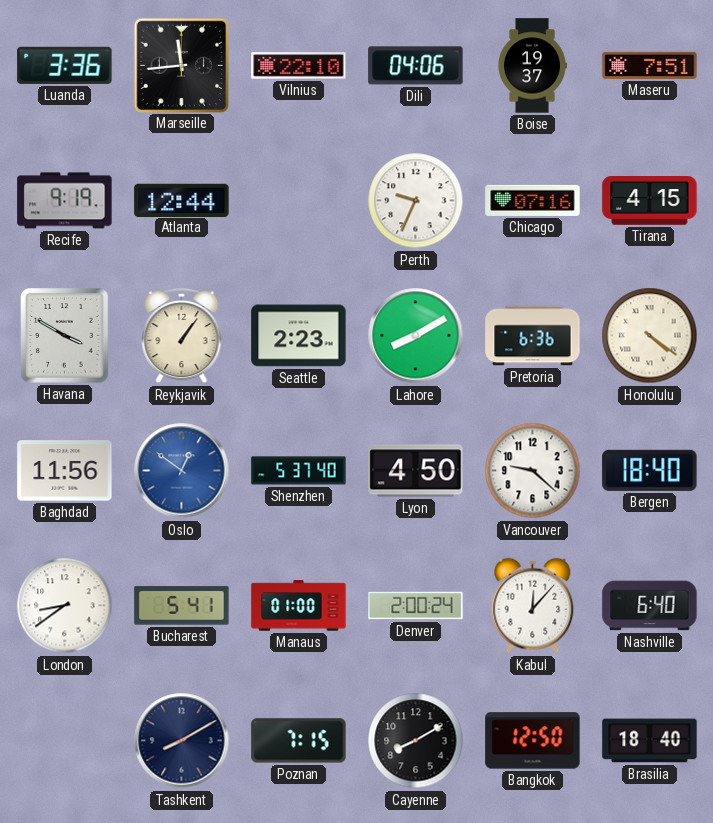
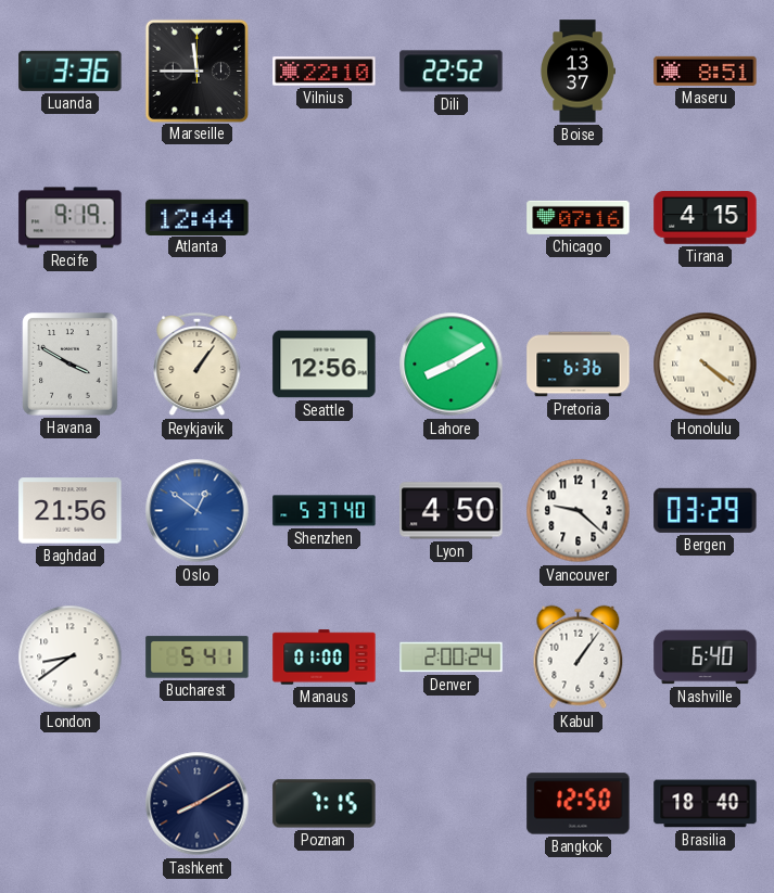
Marseille: 11:44 -> 11:45
Dili: 04:06 -> 22:52
Boise: 19:37 -> 13:37
Maseru: 7:51 -> 8:51
Perth: 9:34 -> none
Seattle: 2:23 -> 12:56
Baghdad: 11:56 -> 21:56
Bergen: 18:40 -> 03:29
Kabul: 12:07 -> 1:06
Cayenne: 8:10 -> none
